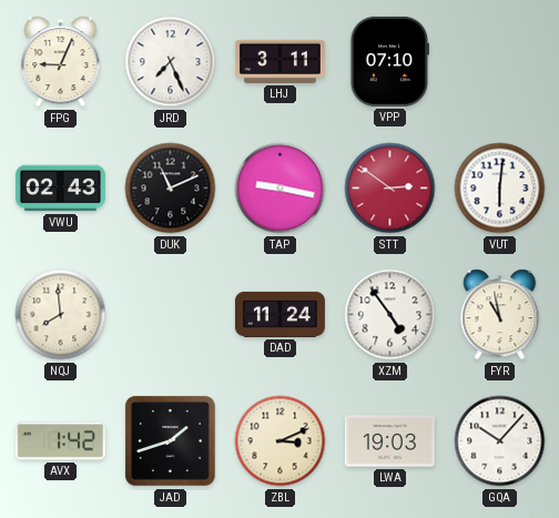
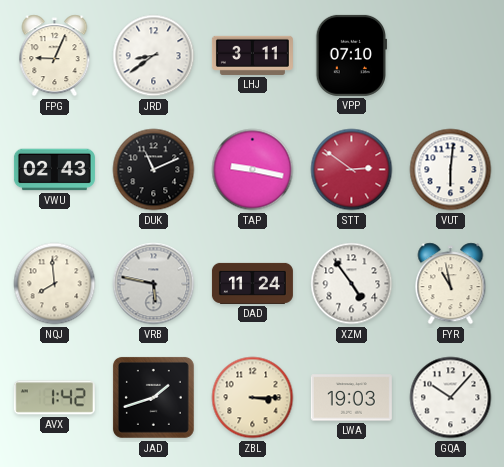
JRD: 7:26 -> 8:39
VRB: none -> 5:47
ZBL: 3:11 -> 3:15
